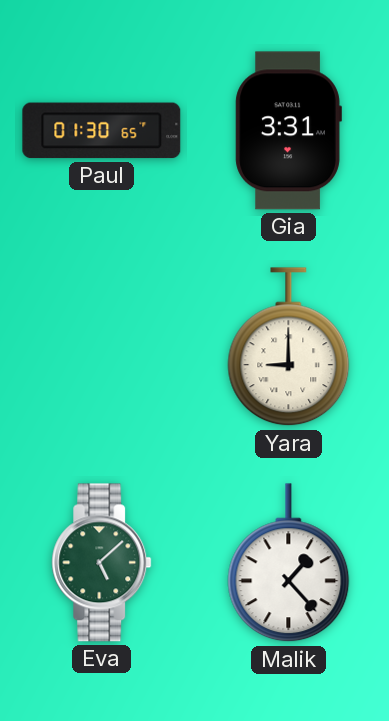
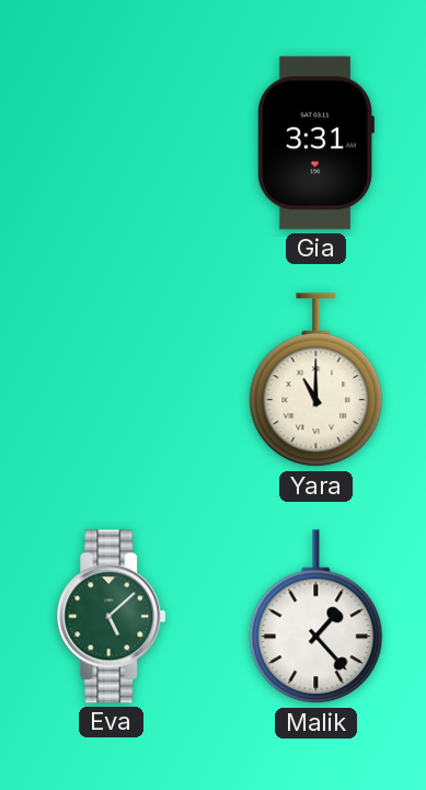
Paul: 01:30 -> none
Yara: 9:00 -> 11:00
